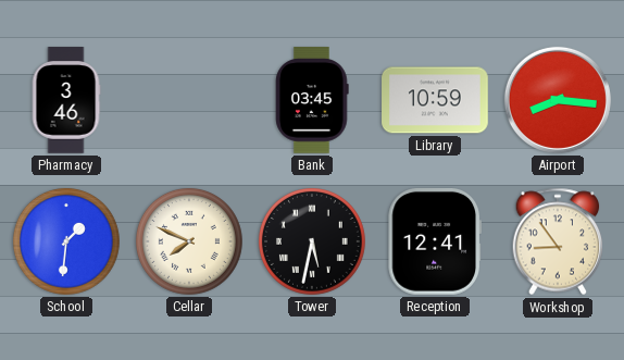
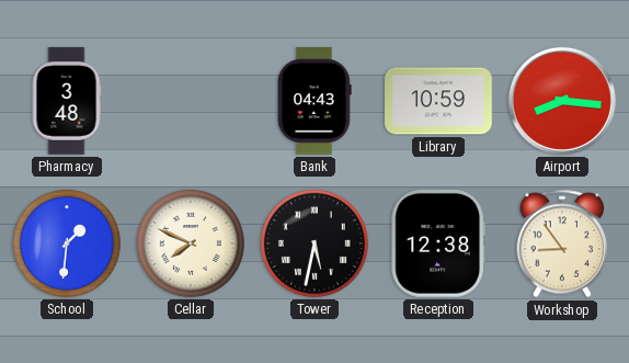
Pharmacy: 3:46 -> 3:48
Bank: 03:45 -> 04:43
Reception: 12:41 -> 12:38
